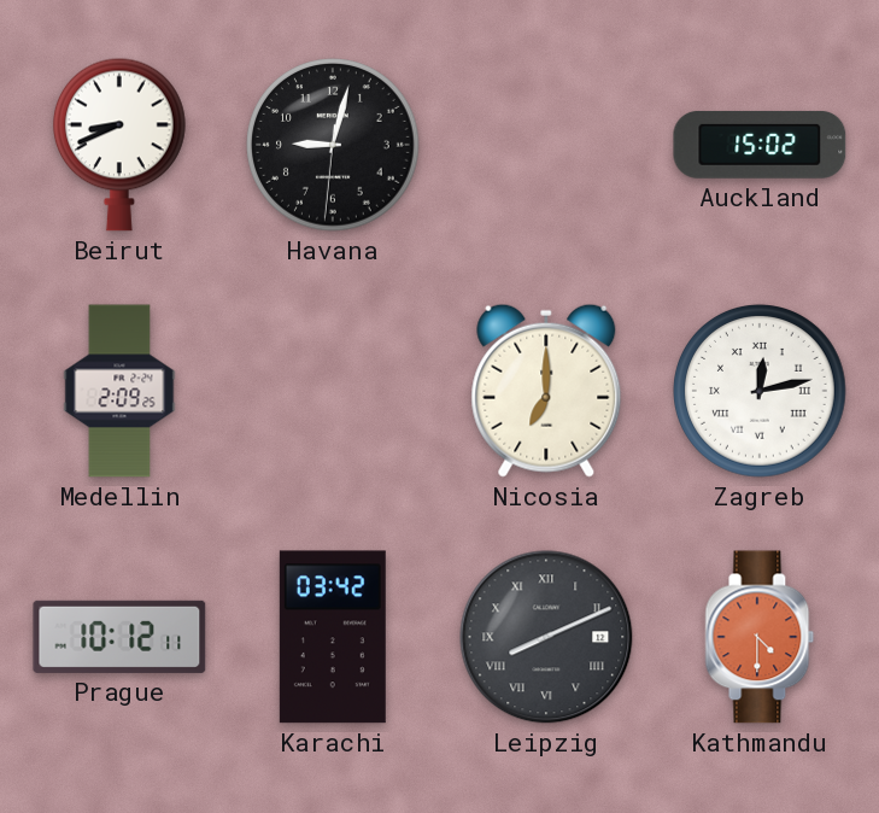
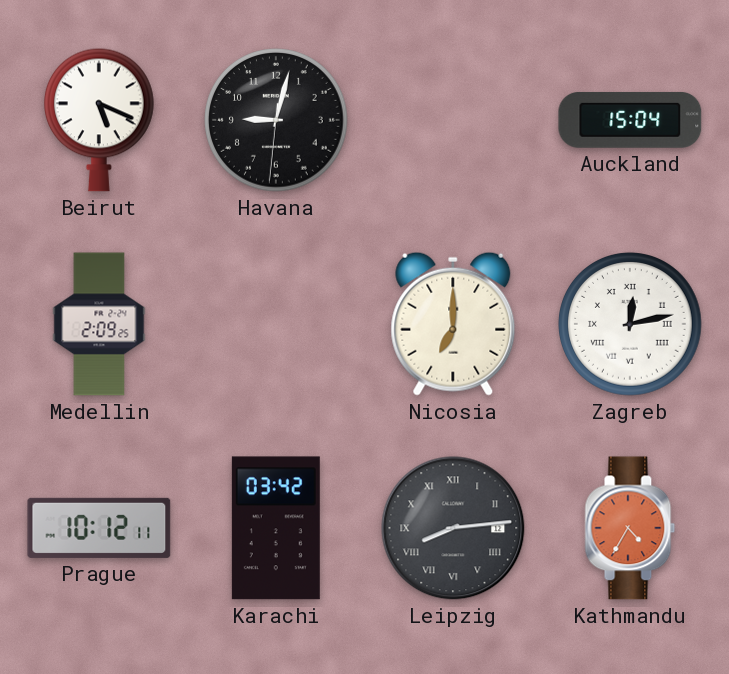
Beirut: 8:41 -> 5:19
Auckland: 15:02 -> 15:04
Leipzig: 8:11 -> 8:14
Kathmandu: 4:30 -> 4:35
